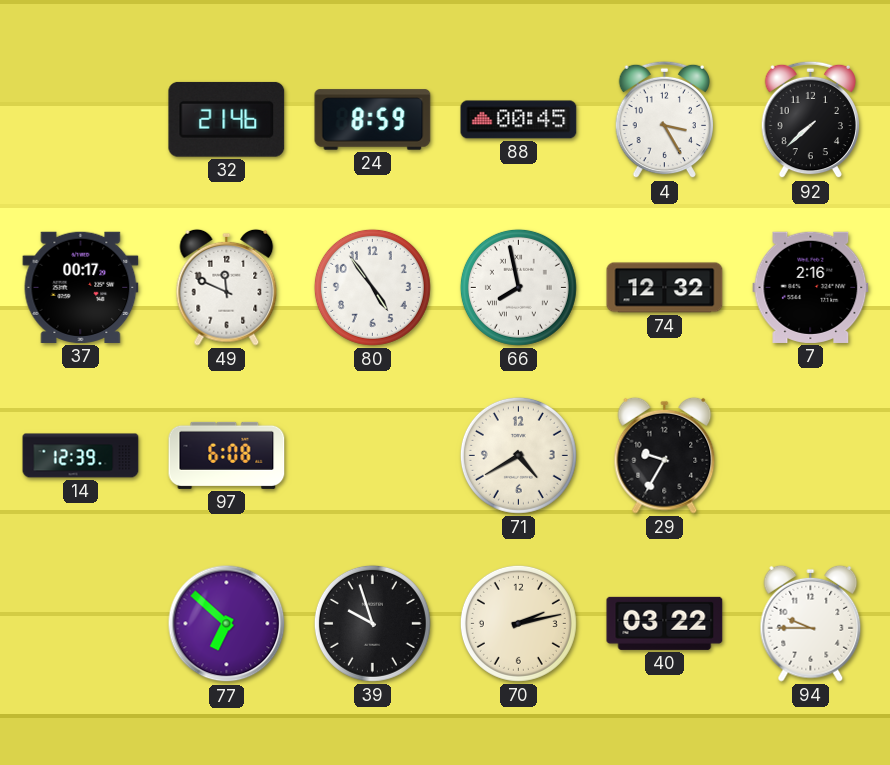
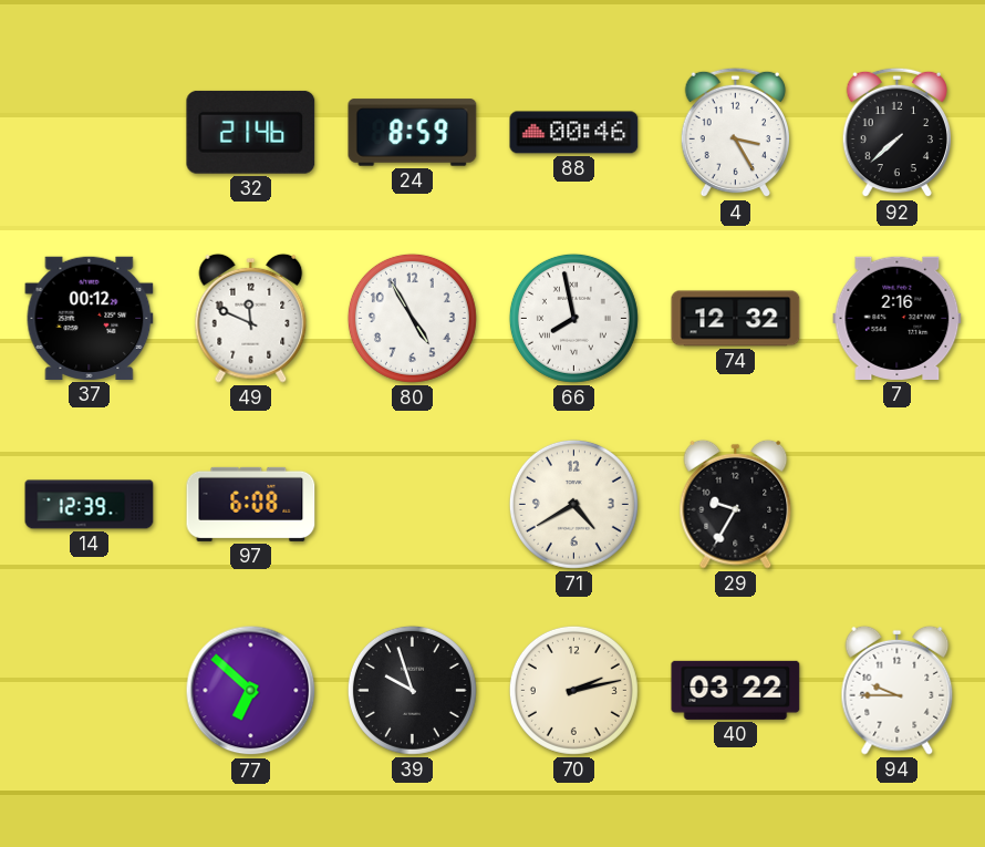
88: 00:45 -> 00:46
37: 00:17 -> 00:12
80: 4:54 -> 4:55
